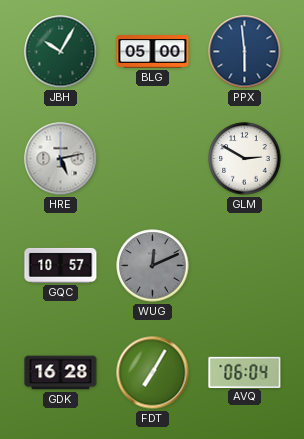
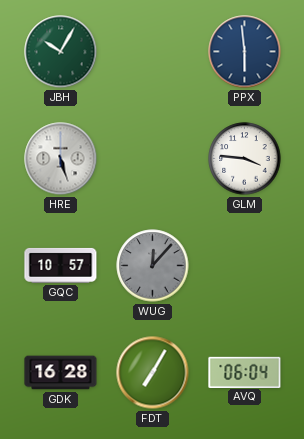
BLG: 05:00 -> none
HRE: 5:13 -> 5:27
GLM: 2:50 -> 3:46
WUG: 12:11 -> 12:07
